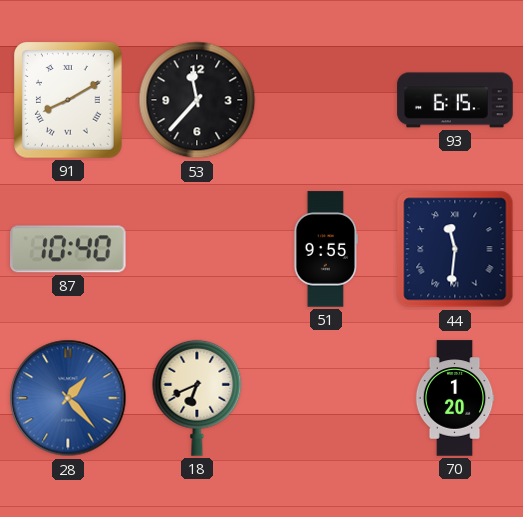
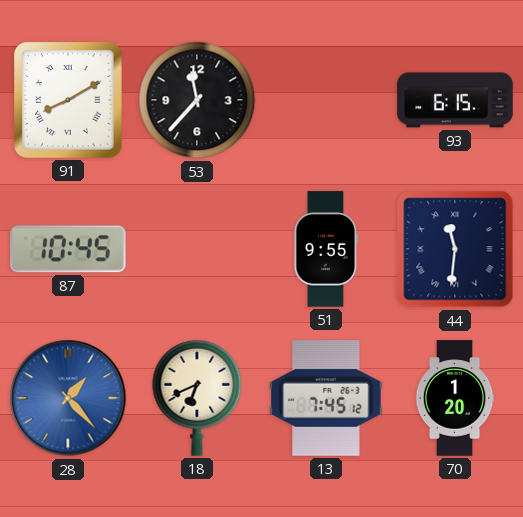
87: 10:40 -> 10:45
13: none -> 7:45
